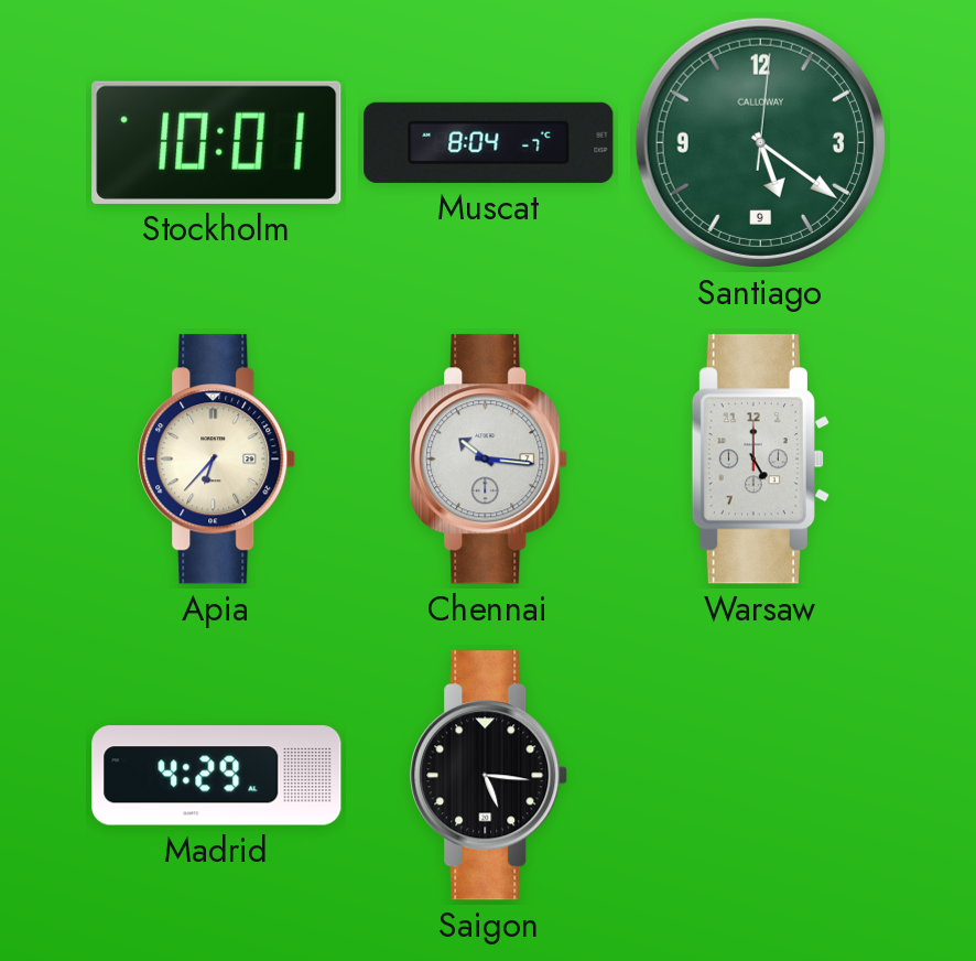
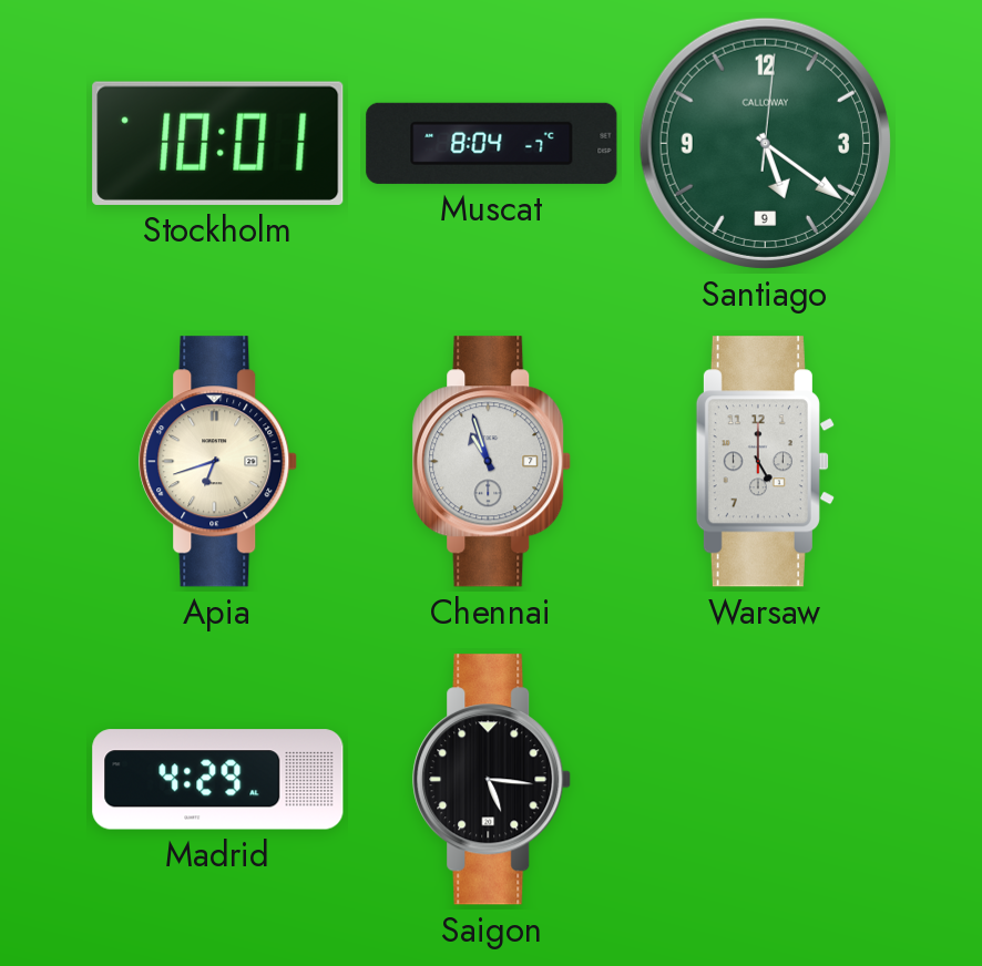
Apia: 6:37 -> 6:42
Chennai: 10:16 -> 10:57
